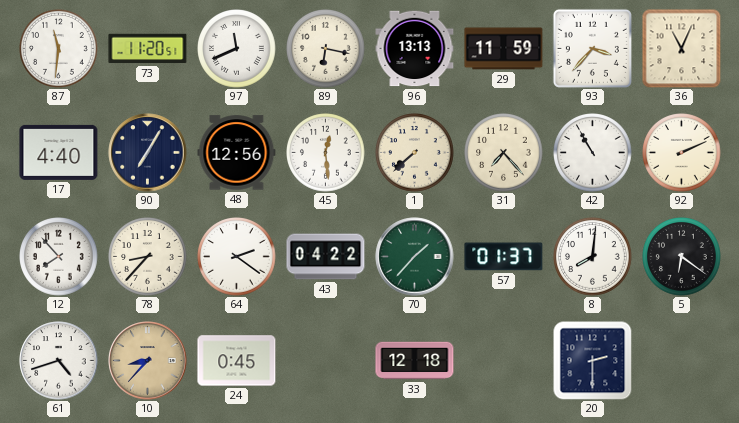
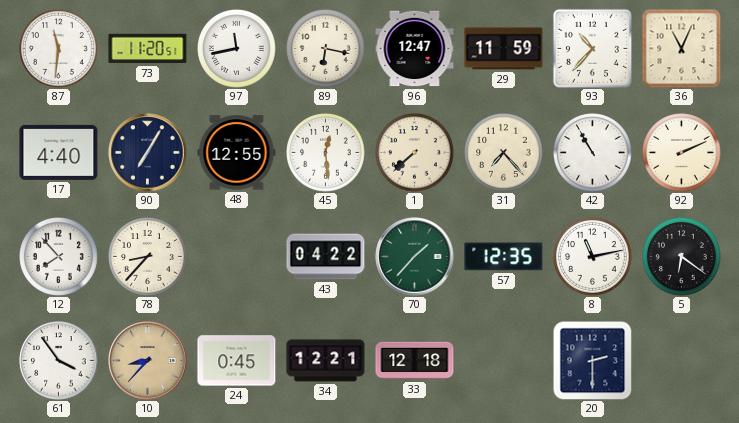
97: 11:41 -> 11:43
96: 13:13 -> 12:47
93: 3:37 -> 10:37
48: 12:56 -> 12:55
64: 2:21 -> none
57: 01:37 -> 12:35
8: 8:01 -> 11:13
61: 4:42 -> 3:54
34: none -> 12:21
